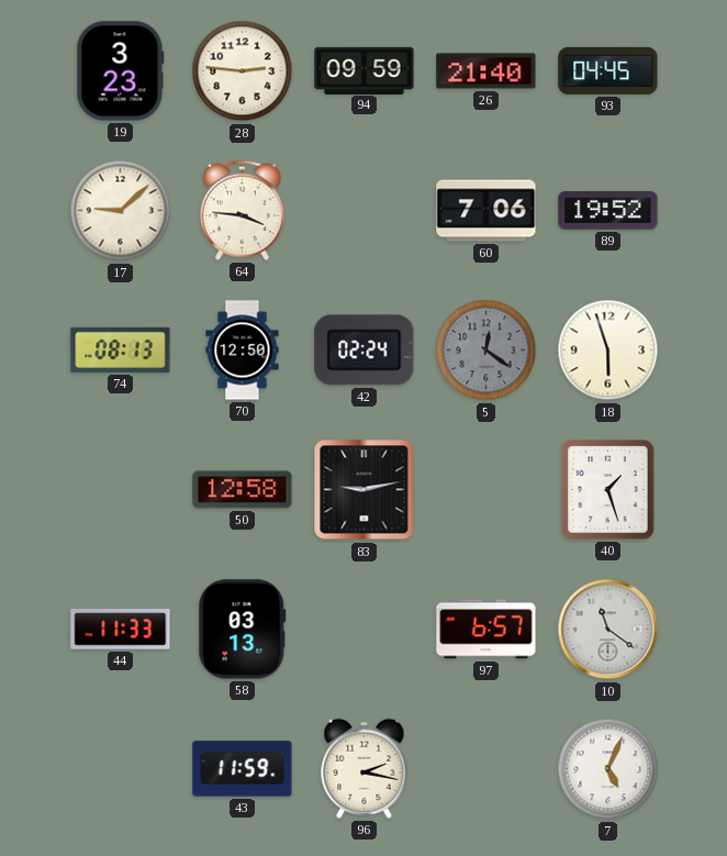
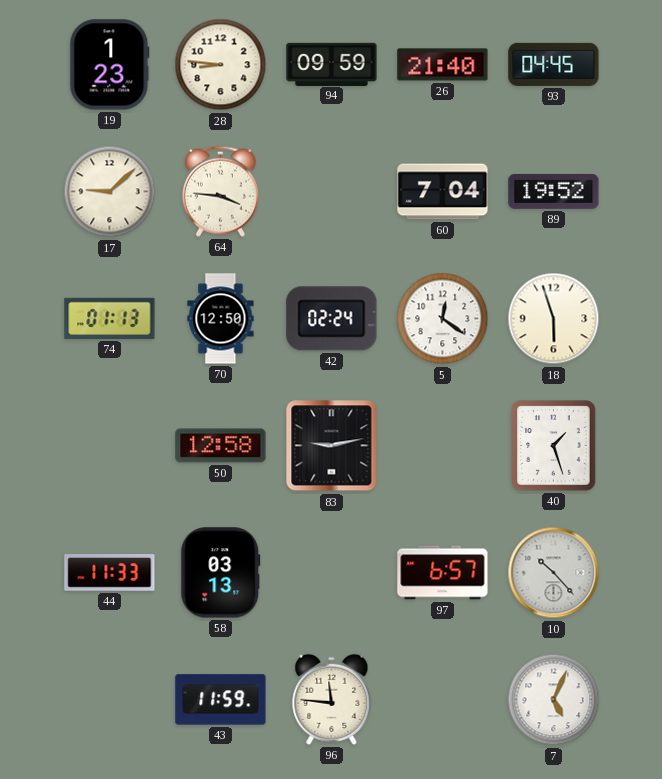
19: 3:23 -> 1:23
28: 2:46 -> 8:46
60: 7:06 -> 7:04
74: 08:13 -> 01:13
5 dial: grey -> white
10: 11:21 -> 10:23
96: 2:17 -> 11:46
